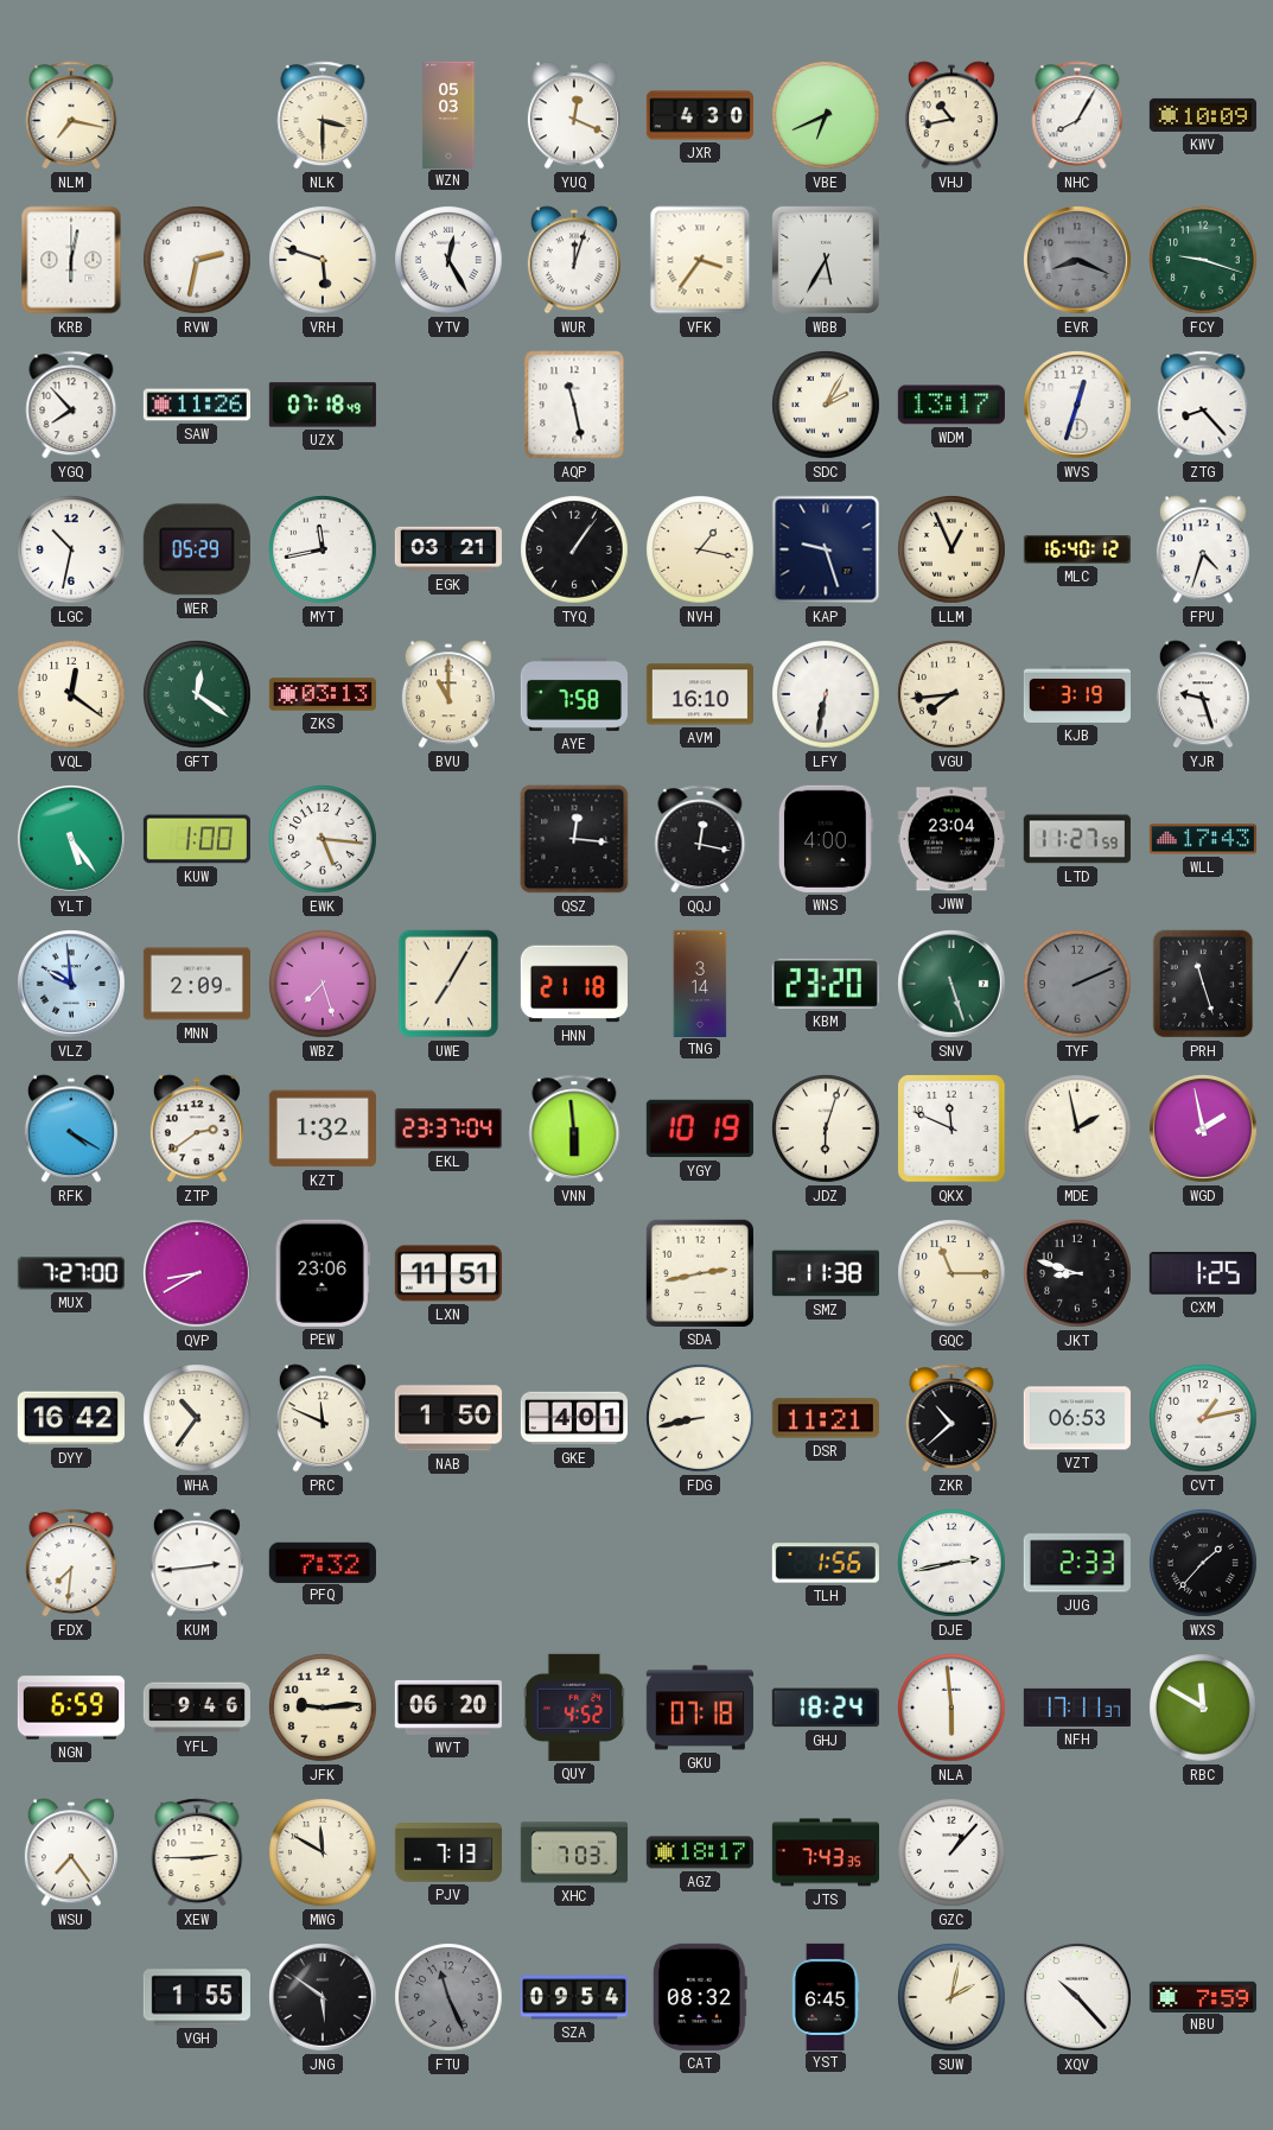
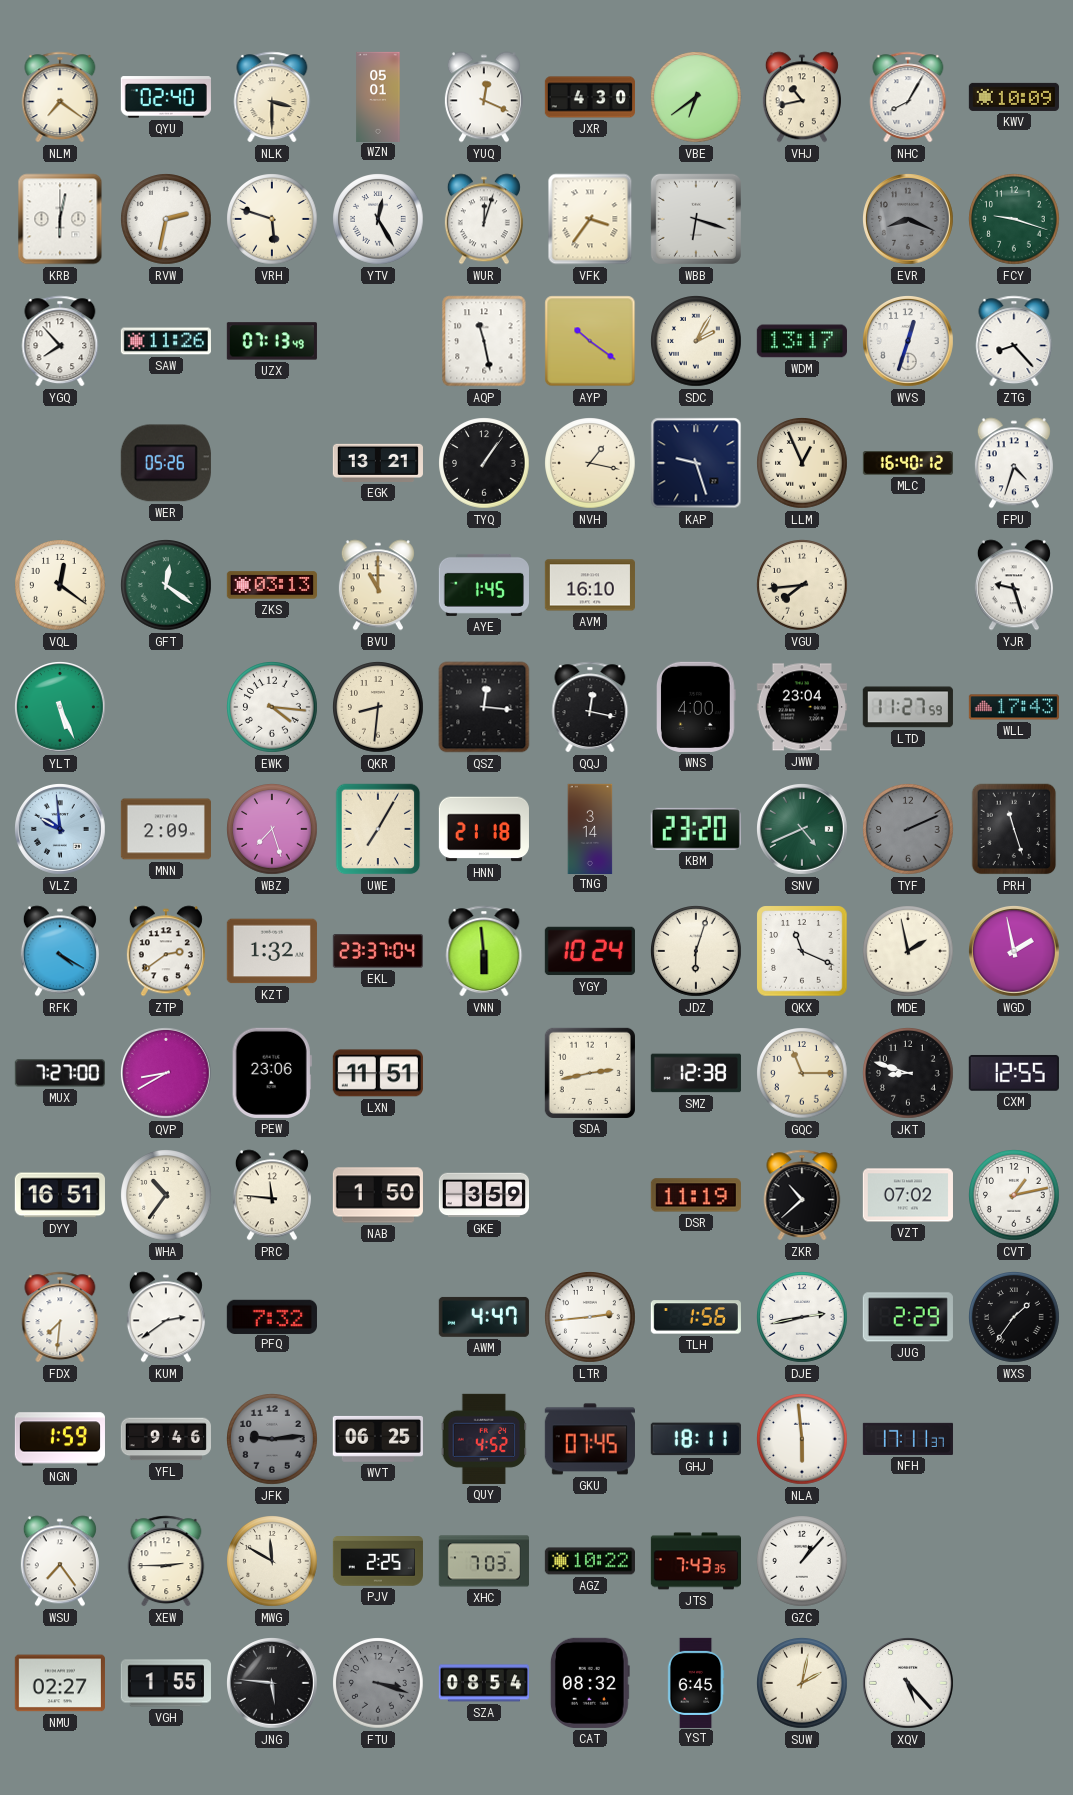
NLM: 7:17 -> 7:21
QYU: none -> 02:40
WZN: 05:03 -> 05:01
VBE: 6:41 -> 6:39
WBB: 5:35 -> 6:18
UZX: 07:18 -> 07:13
AYP: none -> 10:21
LGC: 10:32 -> none
WER: 05:29 -> 05:26
MYT: 11:43 -> none
EGK: 03:21 -> 13:21
AYE: 7:58 -> 1:45
LFY: 6:32 -> none
KJB: 3:19 -> none
YLT: 5:24 -> 5:26
KUW: 1:00 -> none
EWK: 5:16 -> 4:16
QKR: none -> 8:31
SNV: 5:27 -> 4:41
YGY: 10:19 -> 10:24
QKX: 11:49 -> 11:19
SMZ: 11:38 -> 12:38
CXM: 1:25 -> 12:55
DYY: 16:42 -> 16:51
PRC: 11:49 -> 11:46
GKE: 4:01 -> 3:59
FDG: 8:43 -> none
DSR: 11:21 -> 11:19
VZT: 06:53 -> 07:02
KUM: 2:44 -> 2:39
AWM: none -> 4:47
LTR: none -> 2:44
JUG: 2:33 -> 2:29
WXS: 1:37 -> 1:36
NGN: 6:59 -> 1:59
JFK dial: cream -> grey
WVT: 06:20 -> 06:25
GKU: 07:18 -> 07:45
GHJ: 18:24 -> 18:11
RBC: 11:50 -> none
PJV: 7:13 -> 2:25
AGZ: 18:17 -> 10:22
NMU: none -> 02:27
JNG: 5:51 -> 5:46
FTU: 11:26 -> 3:18
SZA: 09:54 -> 08:54
XQV: 10:23 -> 5:23
NBU: 7:59 -> none
